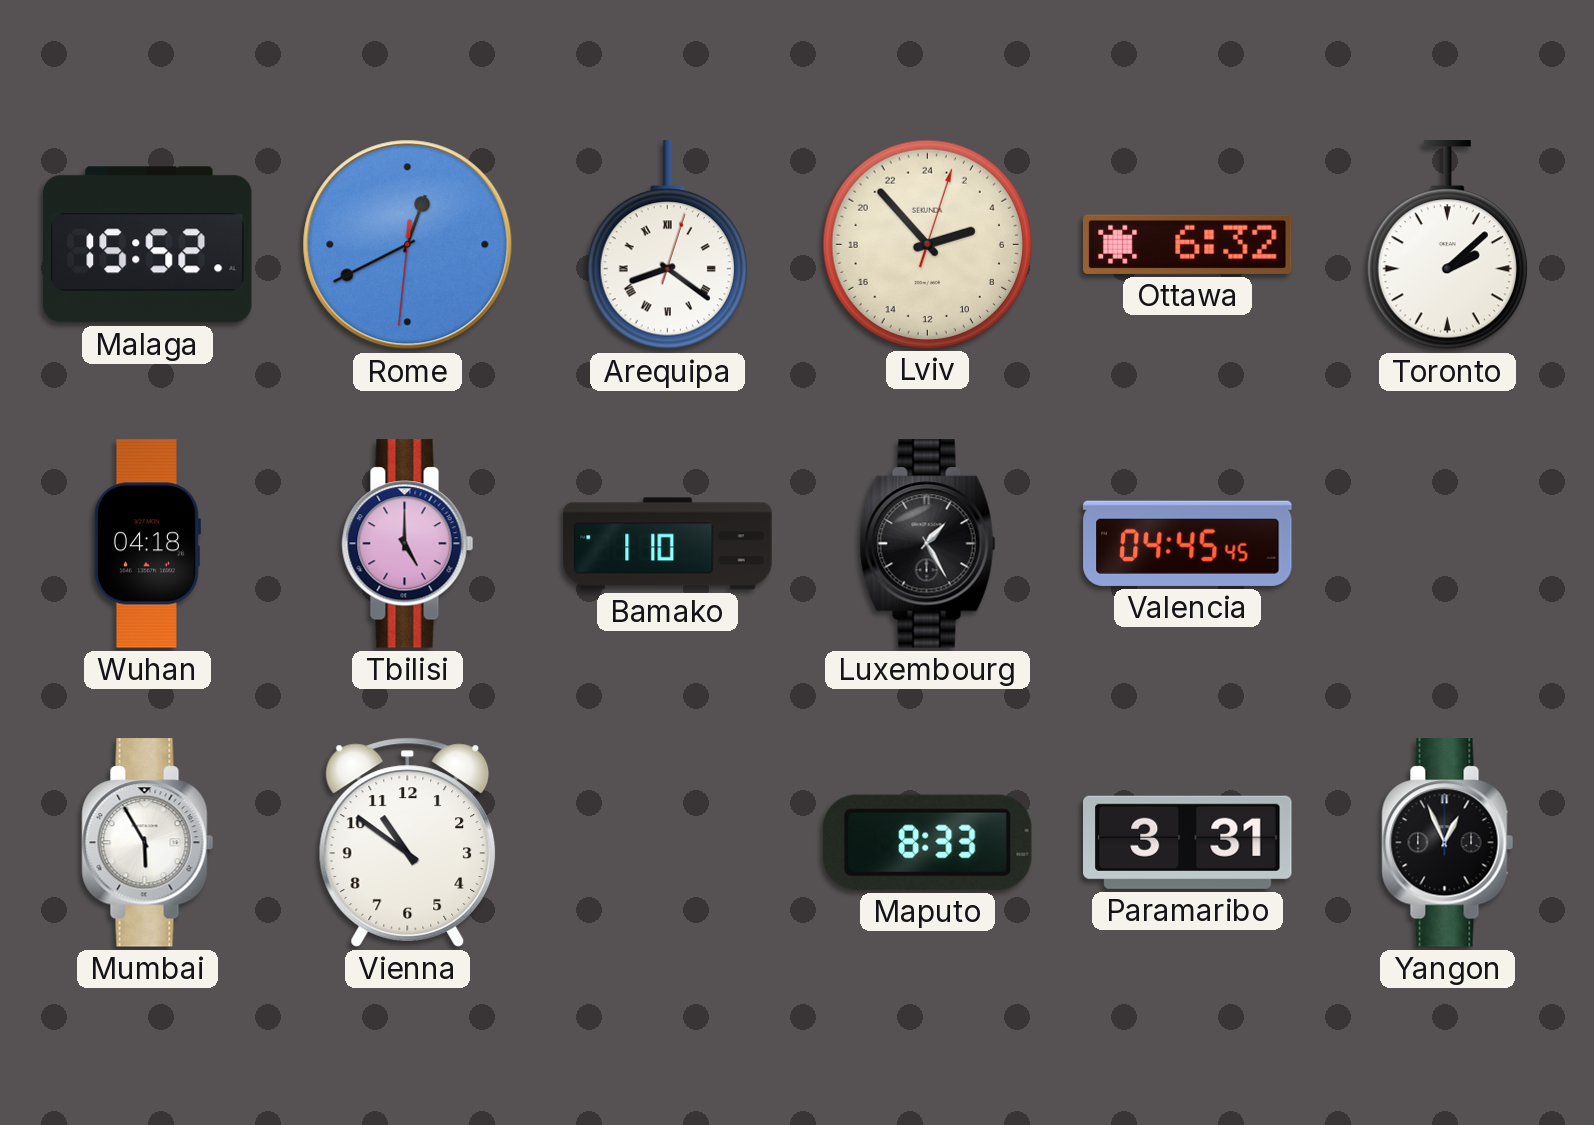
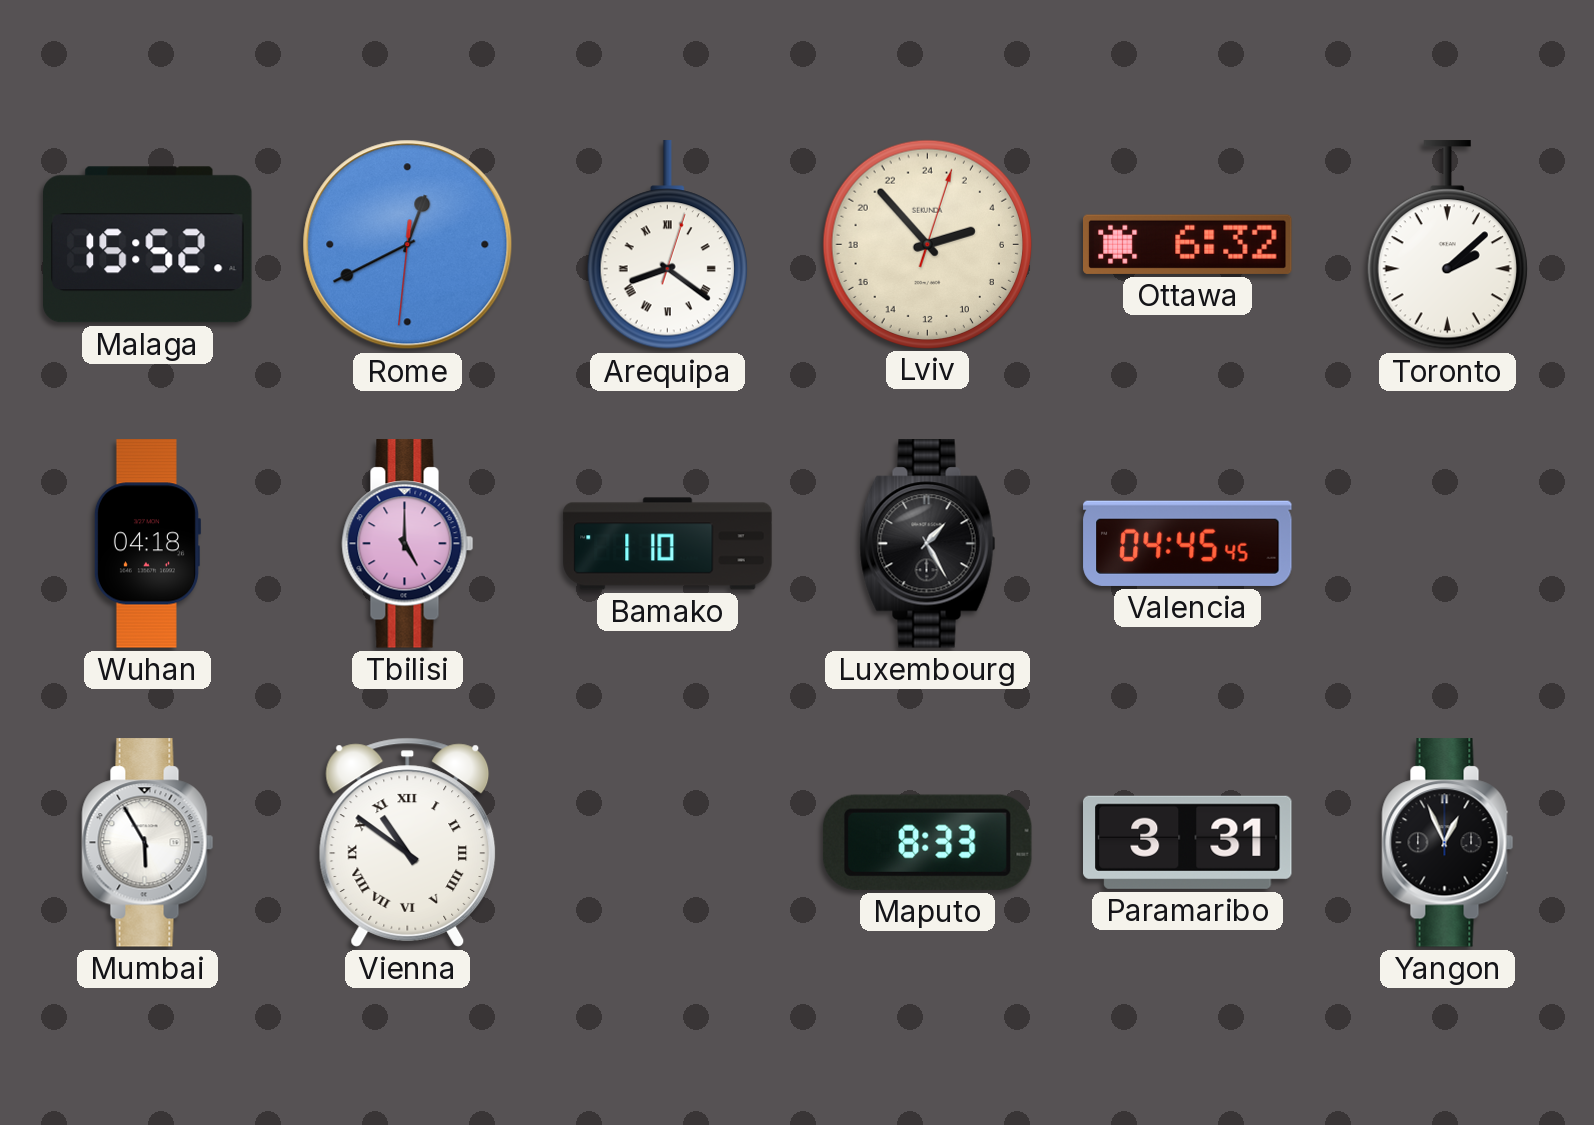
Vienna numerals: Arabic -> Roman
